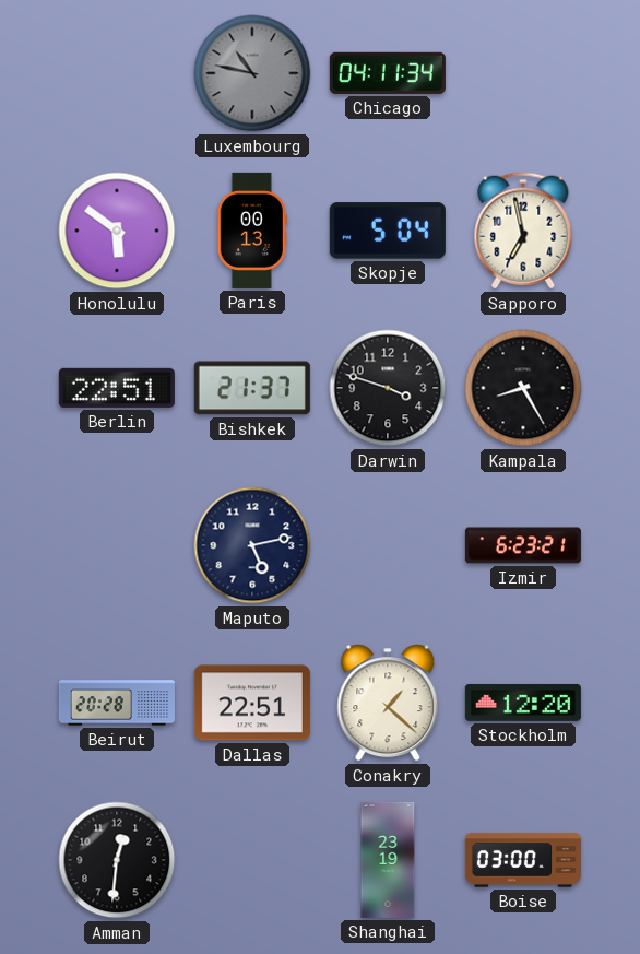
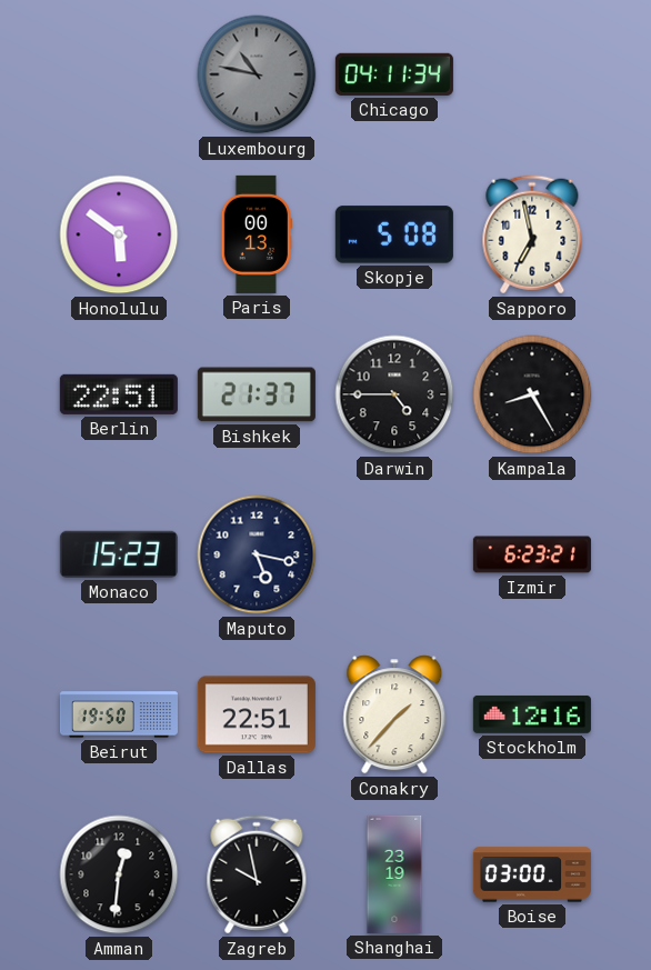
Skopje: 5:04 -> 5:08
Darwin: 3:48 -> 4:45
Monaco: none -> 15:23
Maputo: 5:13 -> 5:17
Beirut: 20:28 -> 19:50
Conakry: 1:22 -> 1:37
Stockholm: 12:20 -> 12:16
Zagreb: none -> 9:58
